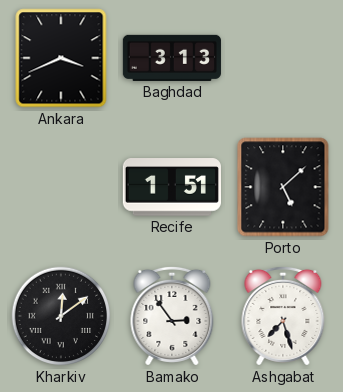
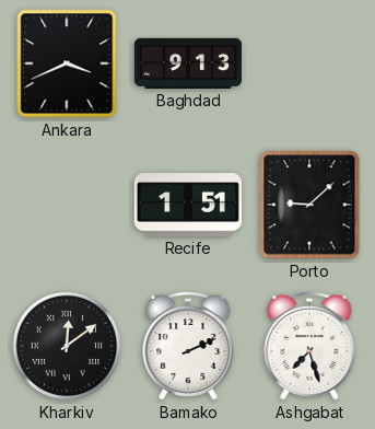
Baghdad: 3:13 -> 9:13
Porto: 5:08 -> 9:08
Bamako: 2:54 -> 2:11
